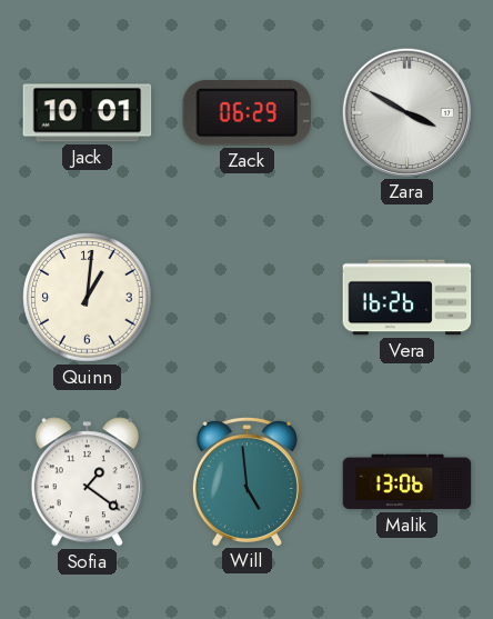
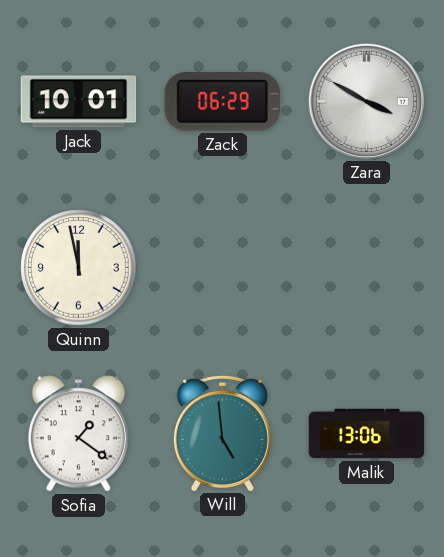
Quinn: 1:01 -> 11:58
Vera: 16:26 -> none
